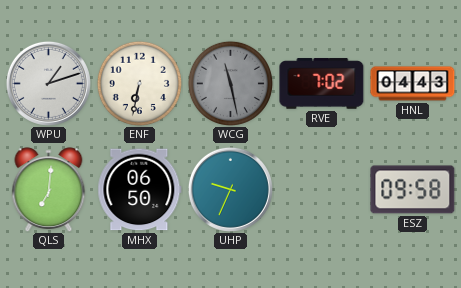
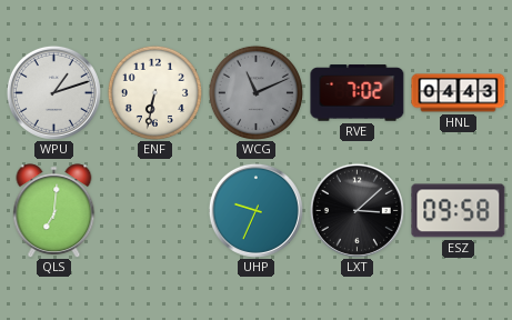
WCG: 11:28 -> 11:11
MHX: 06:50 -> none
LXT: none -> 3:08
